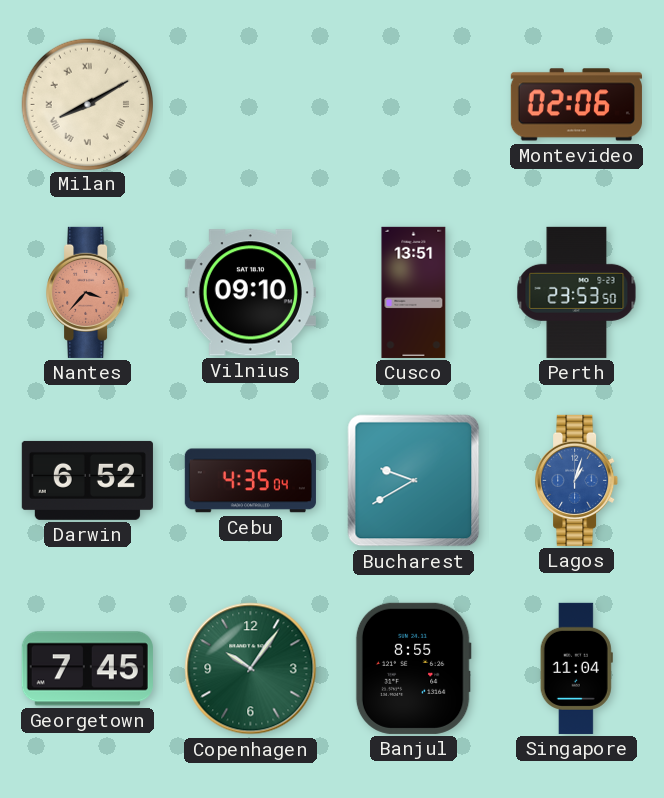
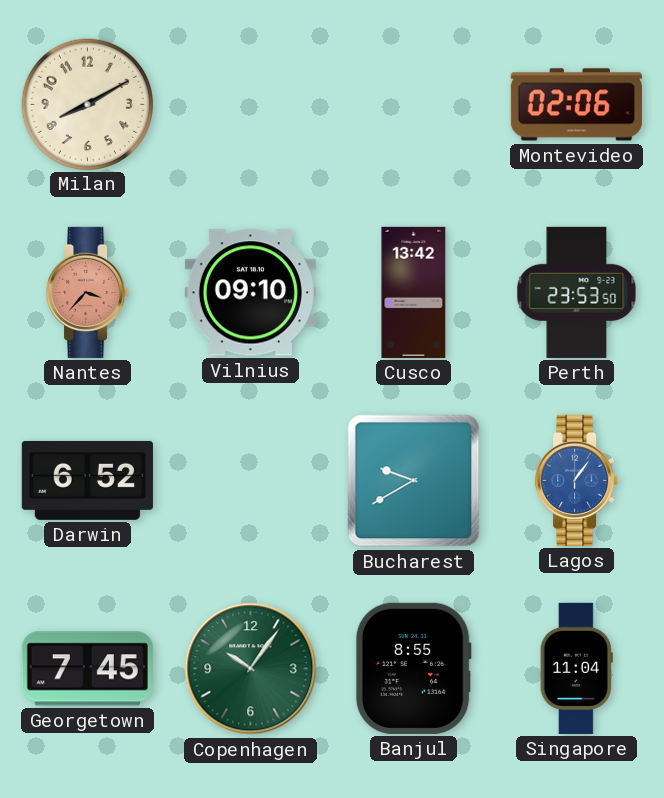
Milan numerals: Roman -> Arabic
Cusco: 13:51 -> 13:42
Cebu: 4:35 -> none
Lagos: 1:03 -> 1:06
